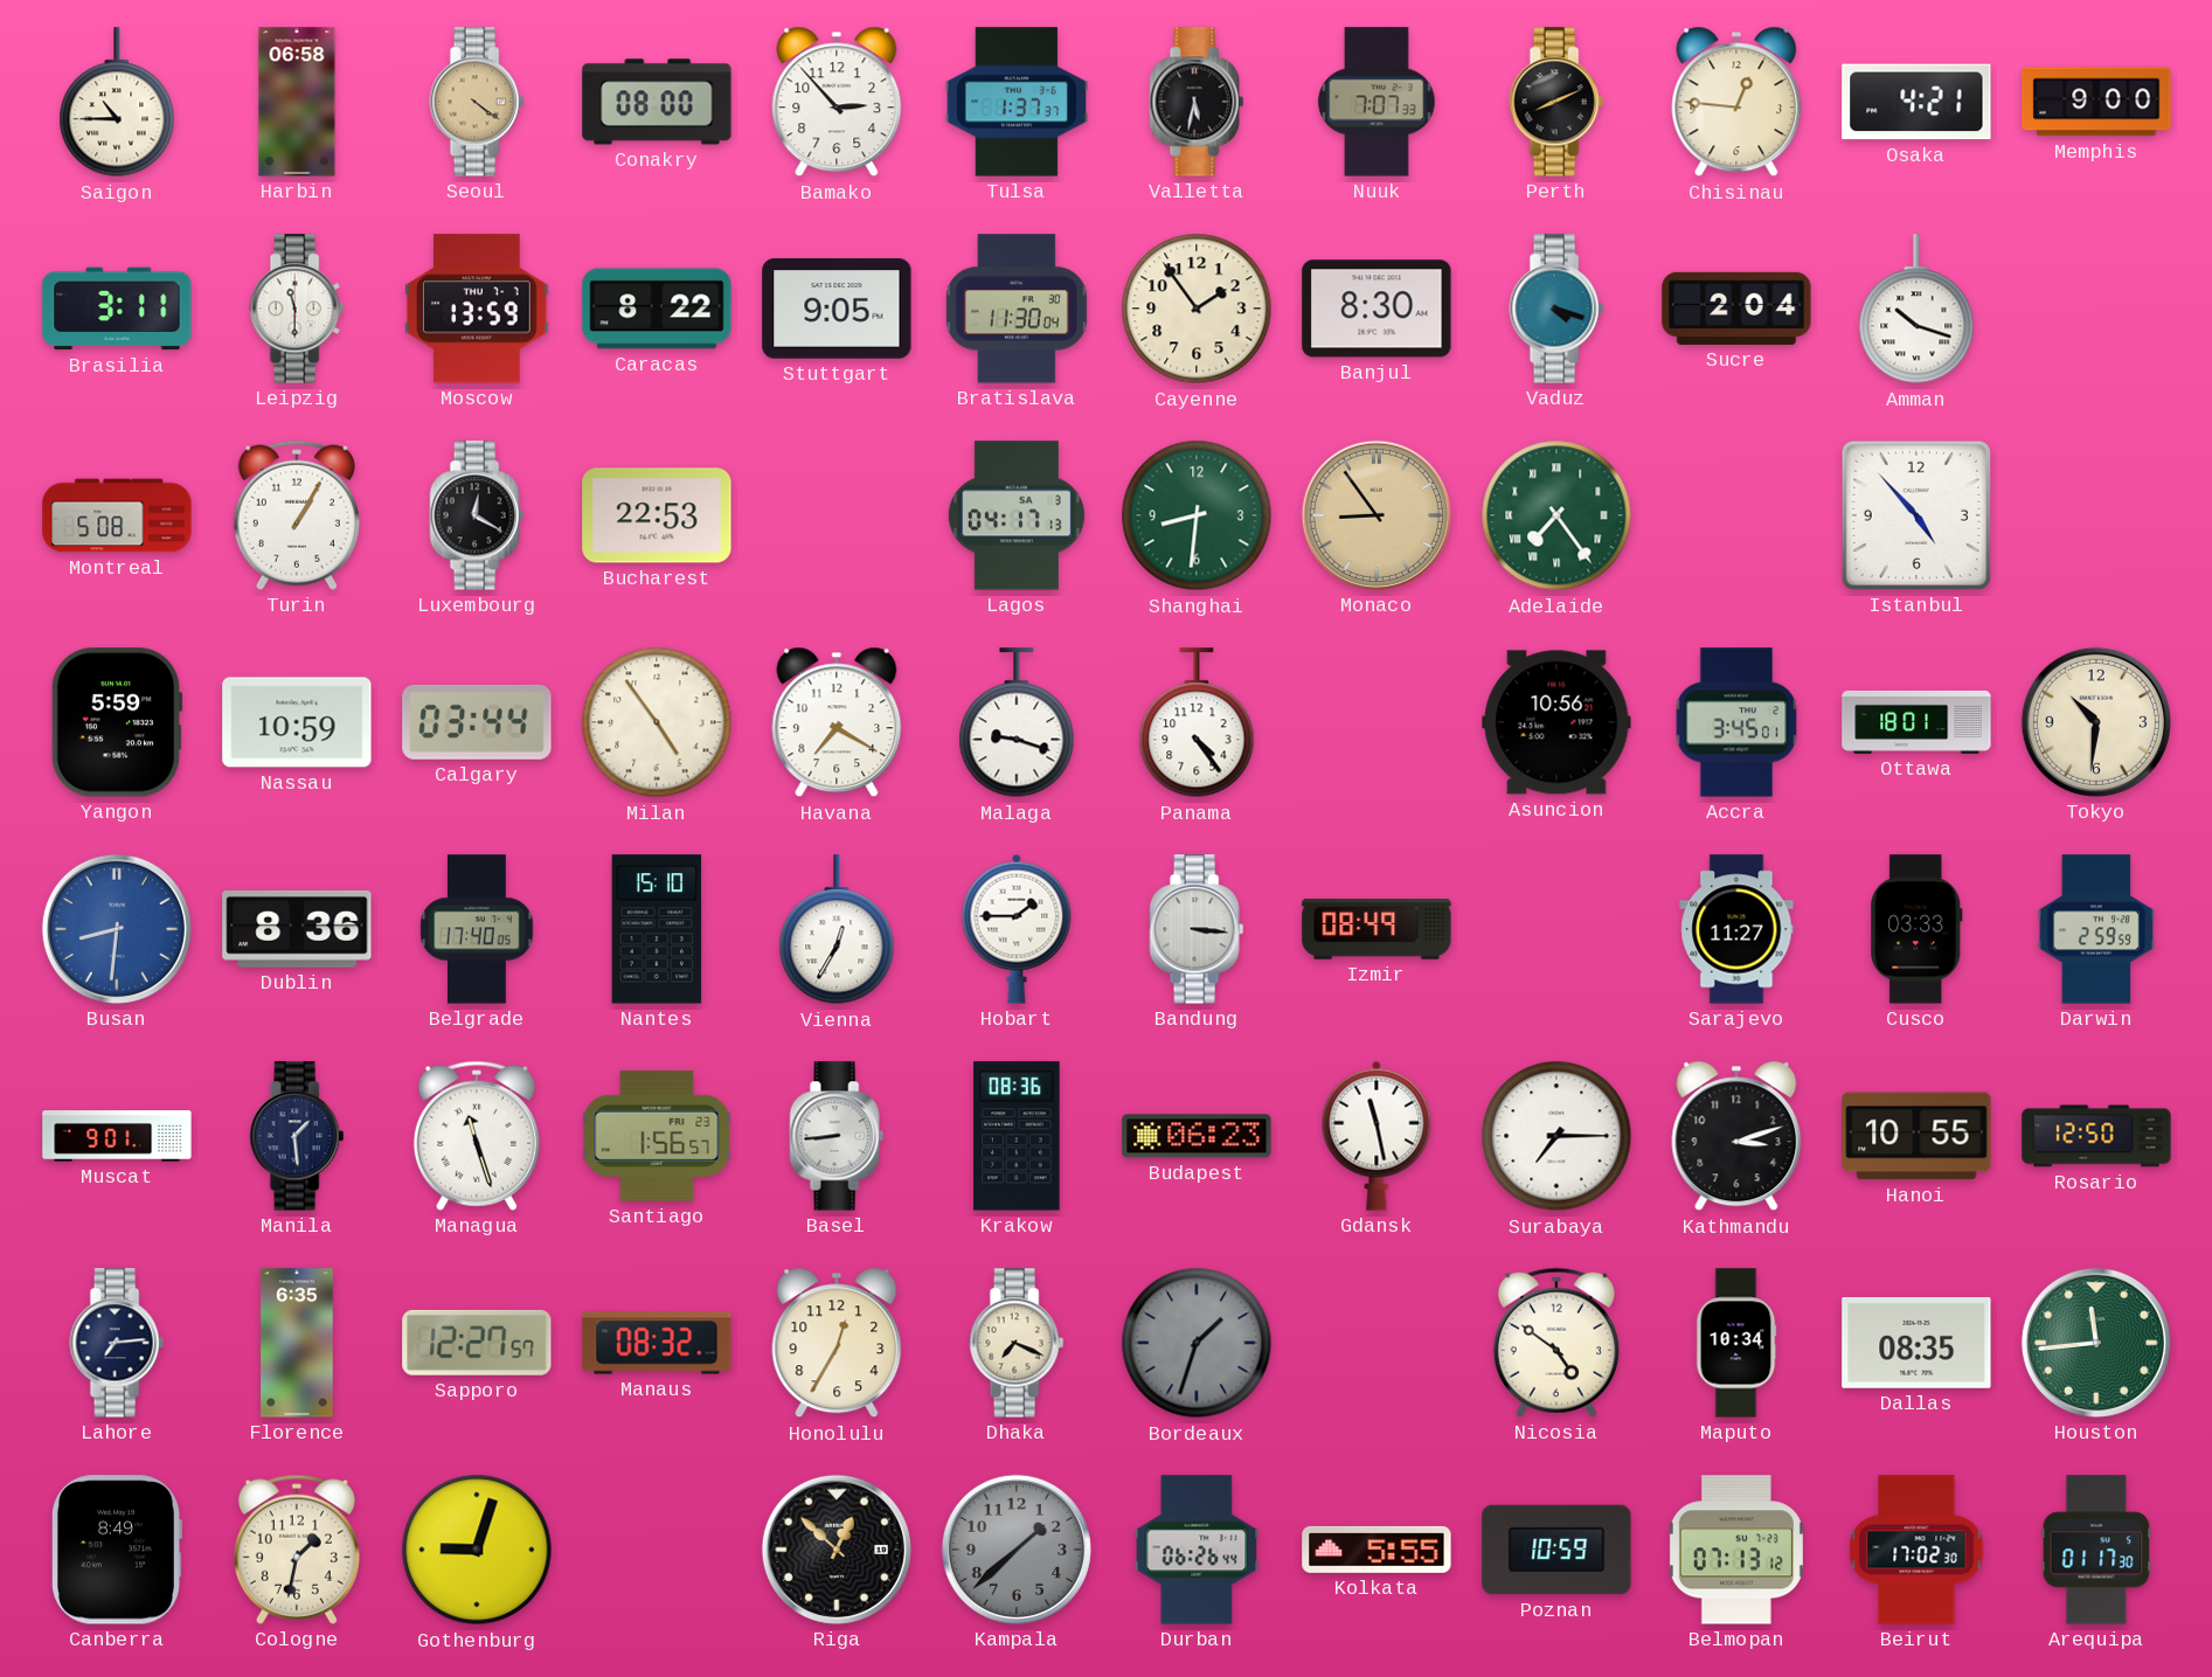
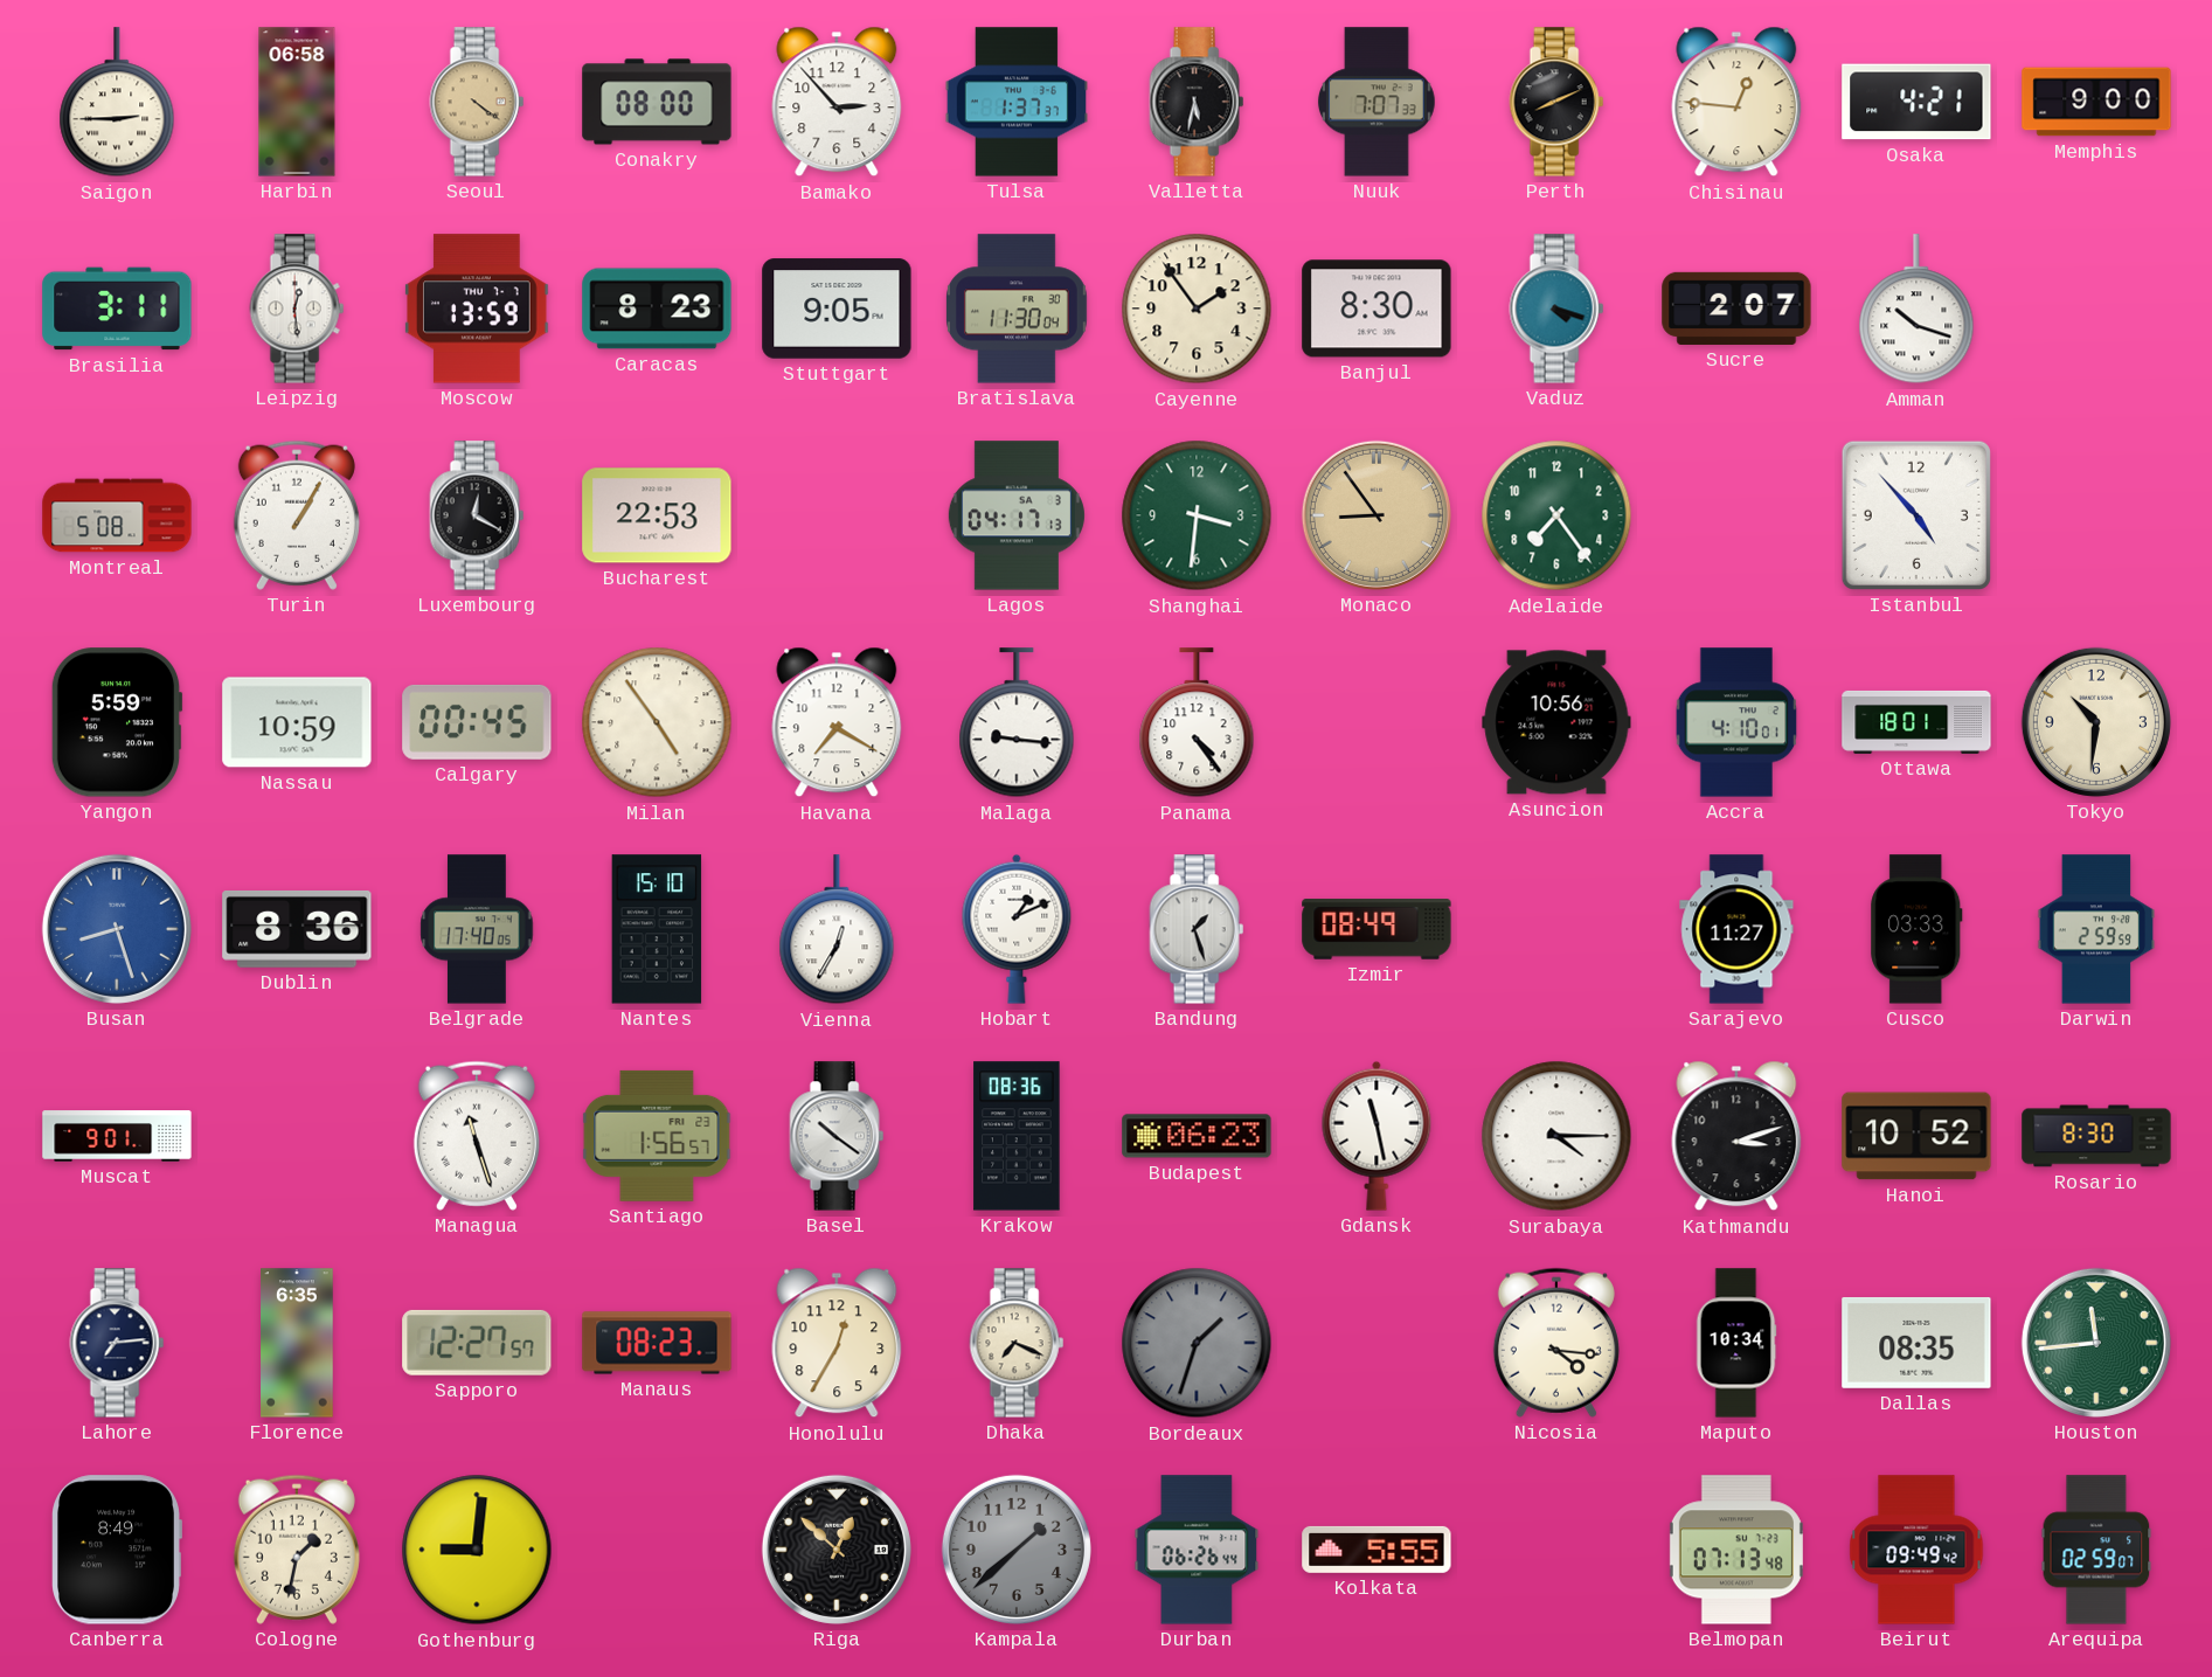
Saigon: 10:45 -> 2:45
Leipzig: 11:30 -> 12:29
Caracas: 8:22 -> 8:23
Sucre: 2:04 -> 2:07
Shanghai: 8:31 -> 3:31
Adelaide numerals: Roman -> Arabic
Calgary: 03:44 -> 00:45
Malaga: 9:18 -> 9:16
Accra: 3:45 -> 4:10
Busan: 8:31 -> 8:27
Hobart: 1:45 -> 1:11
Bandung: 3:16 -> 1:27
Manila: 1:29 -> none
Basel: 8:44 -> 10:21
Surabaya: 7:15 -> 4:15
Hanoi: 10:55 -> 10:52
Rosario: 12:50 -> 8:30
Manaus: 08:32 -> 08:23
Nicosia: 4:51 -> 4:16
Gothenburg: 9:03 -> 9:01
Poznan: 10:59 -> none
Belmopan: 07:13:12 -> 07:13:48
Beirut: 17:02 -> 09:49
Arequipa: 01:17 -> 02:59
